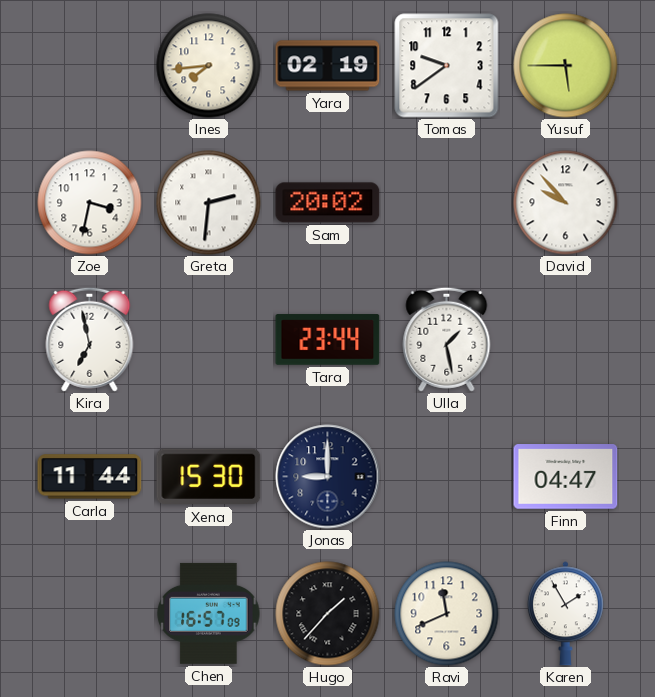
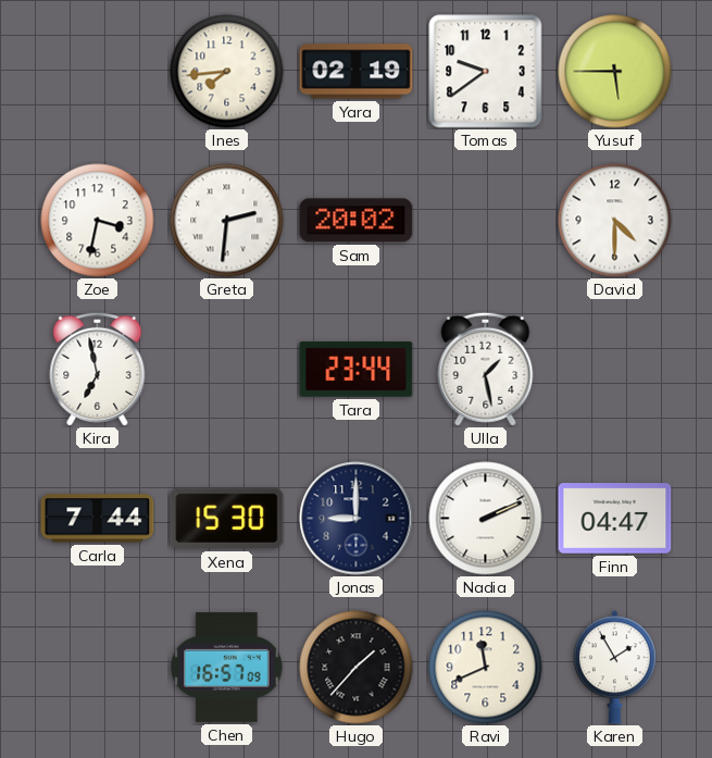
David: 9:53 -> 4:30
Carla: 11:44 -> 7:44
Nadia: none -> 2:11
